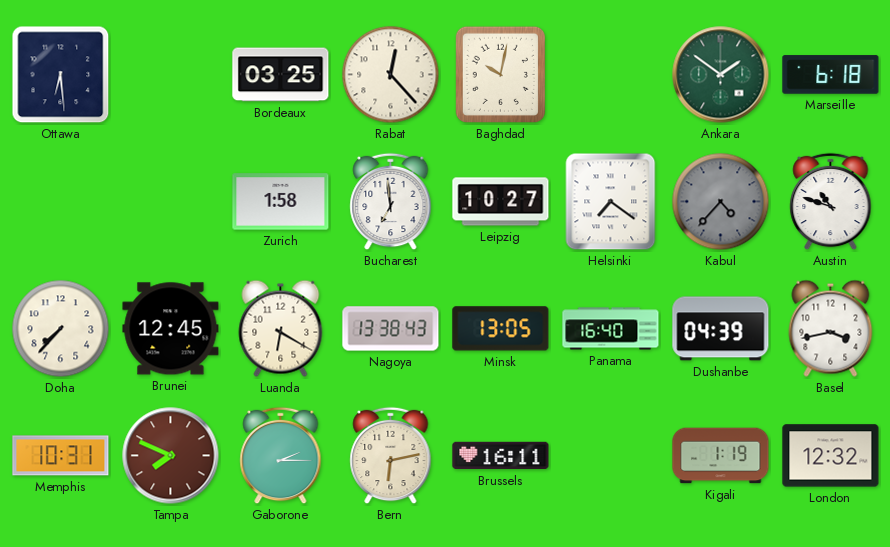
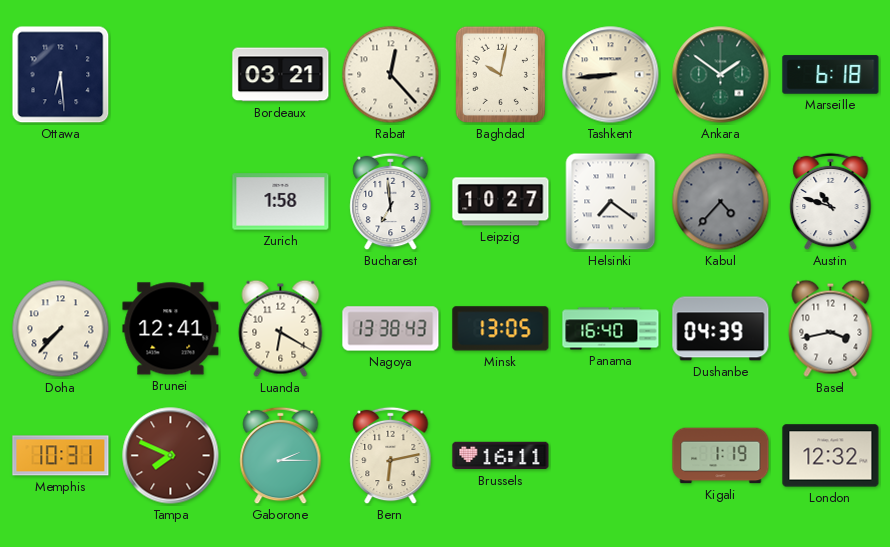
Bordeaux: 03:25 -> 03:21
Tashkent: none -> 8:44
Brunei: 12:45 -> 12:41
